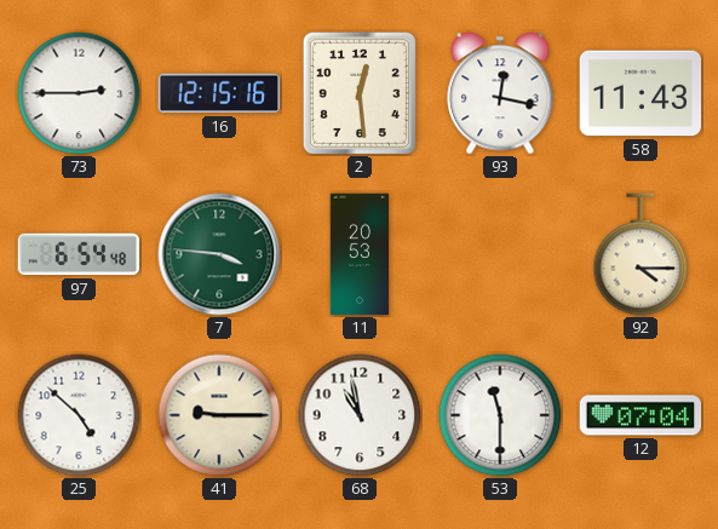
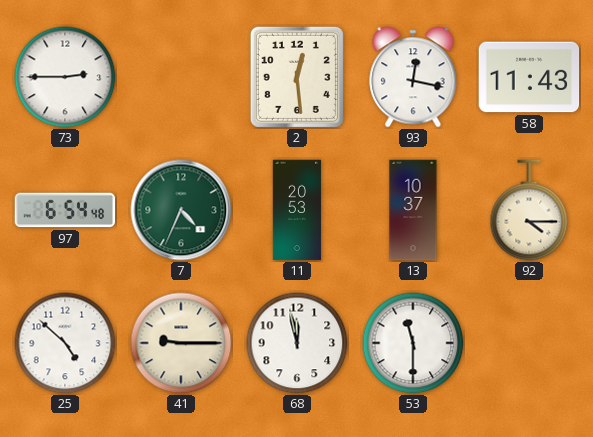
16: 12:15 -> none
7: 3:46 -> 4:34
13: none -> 10:37
68: 10:58 -> 11:58
12: 07:04 -> none
